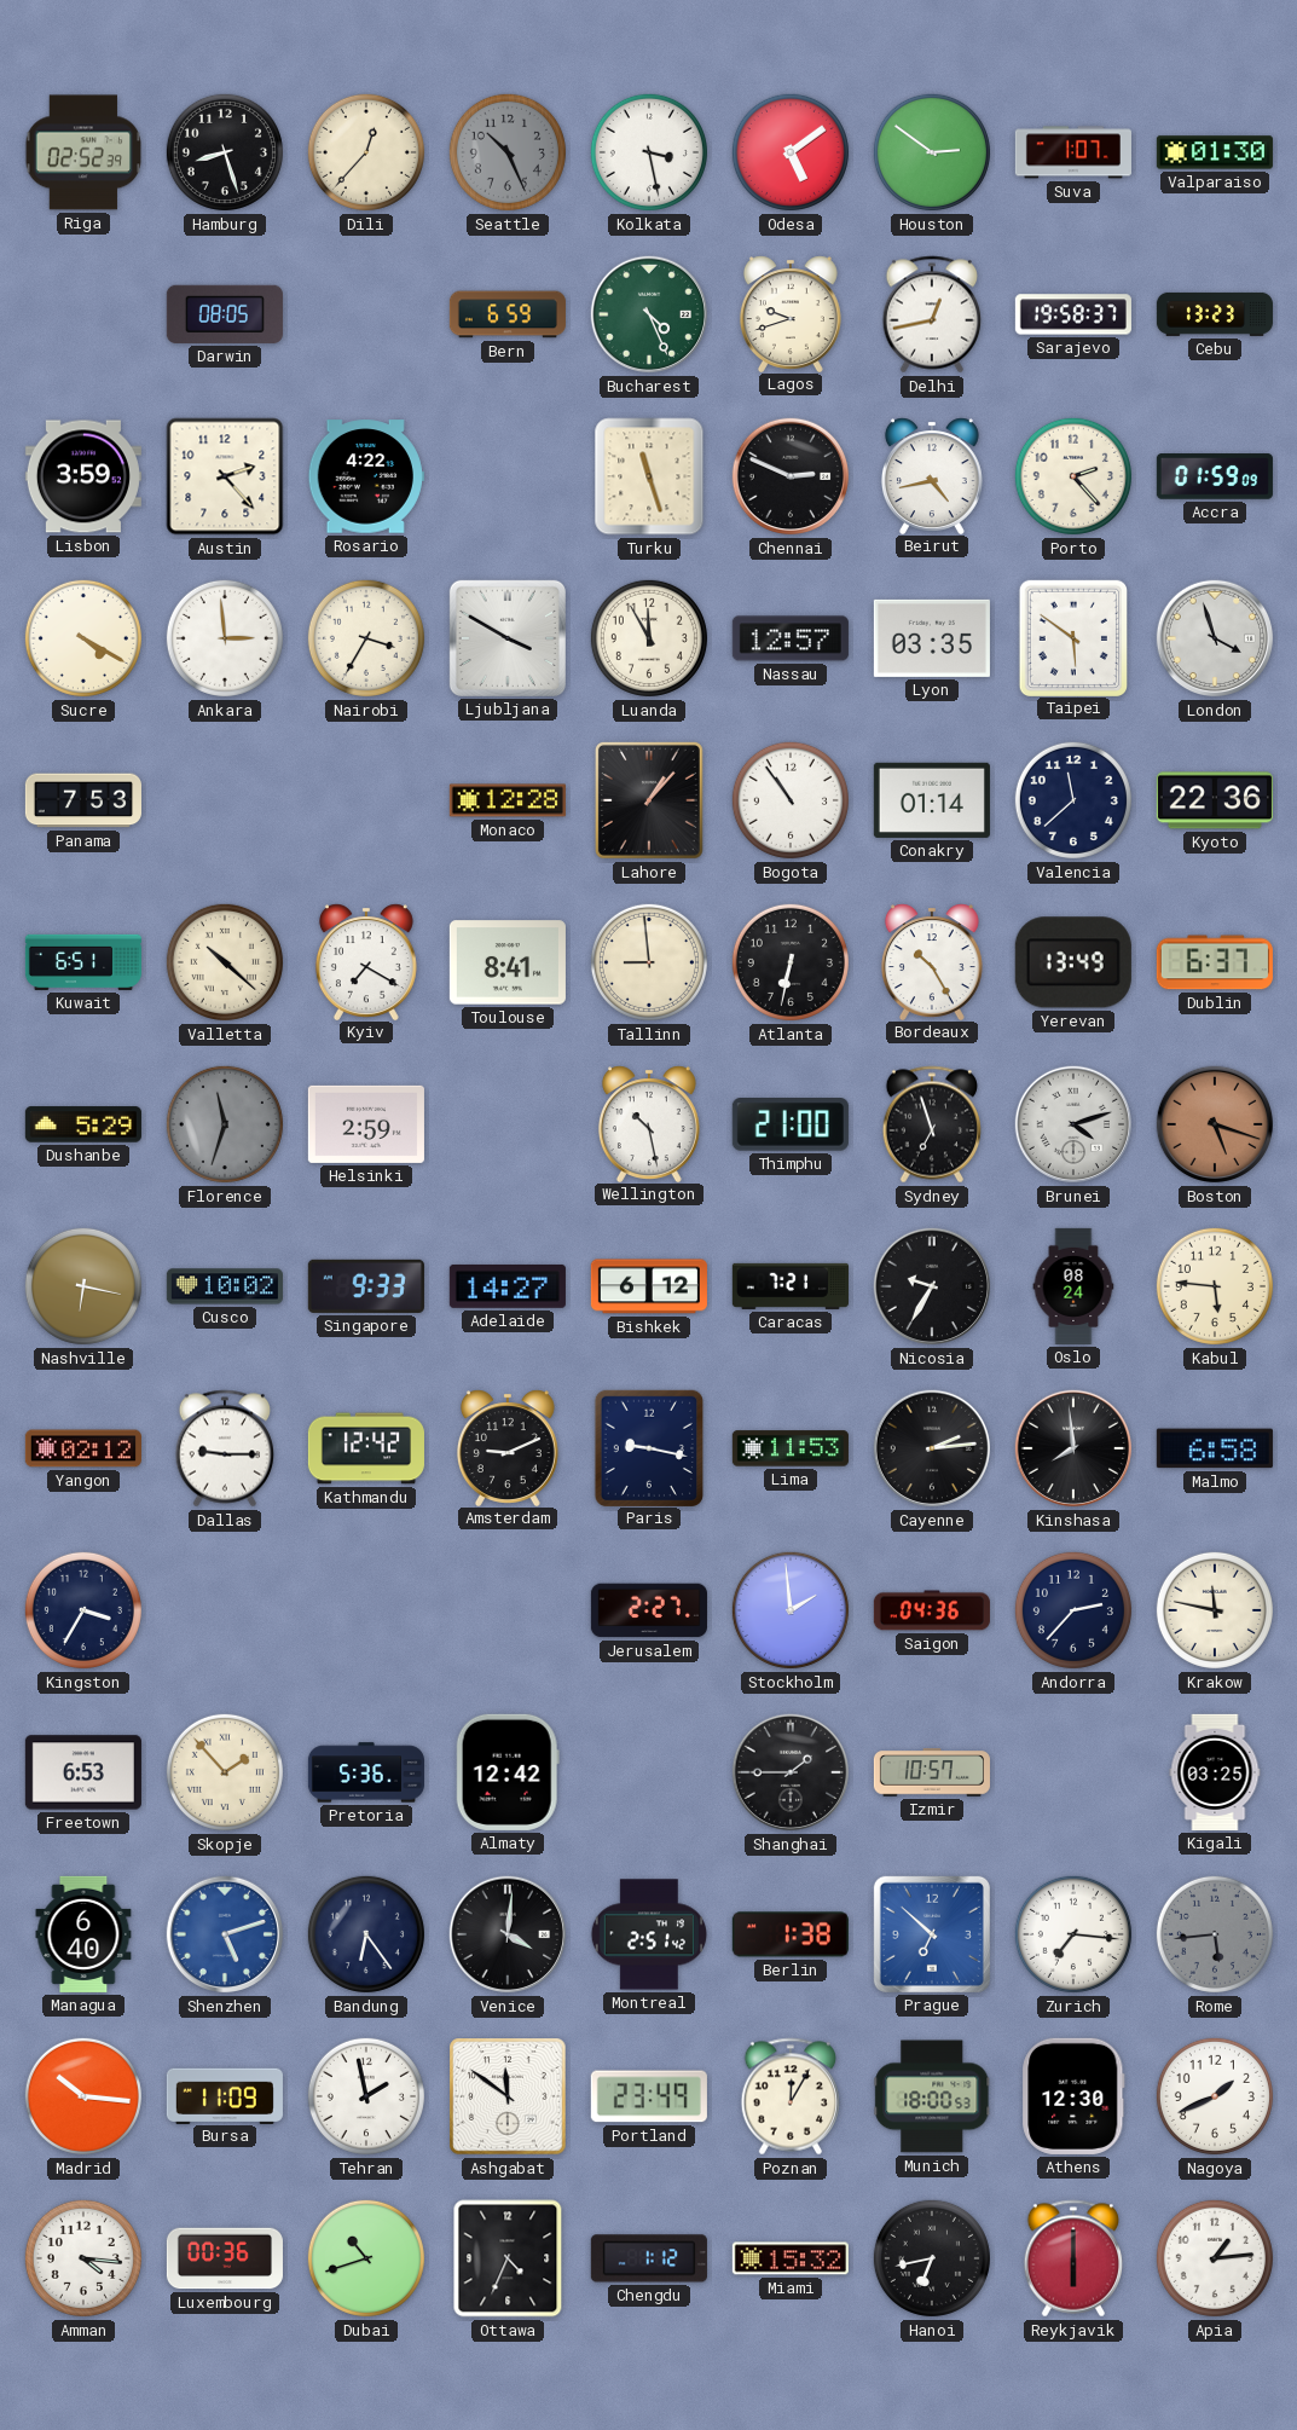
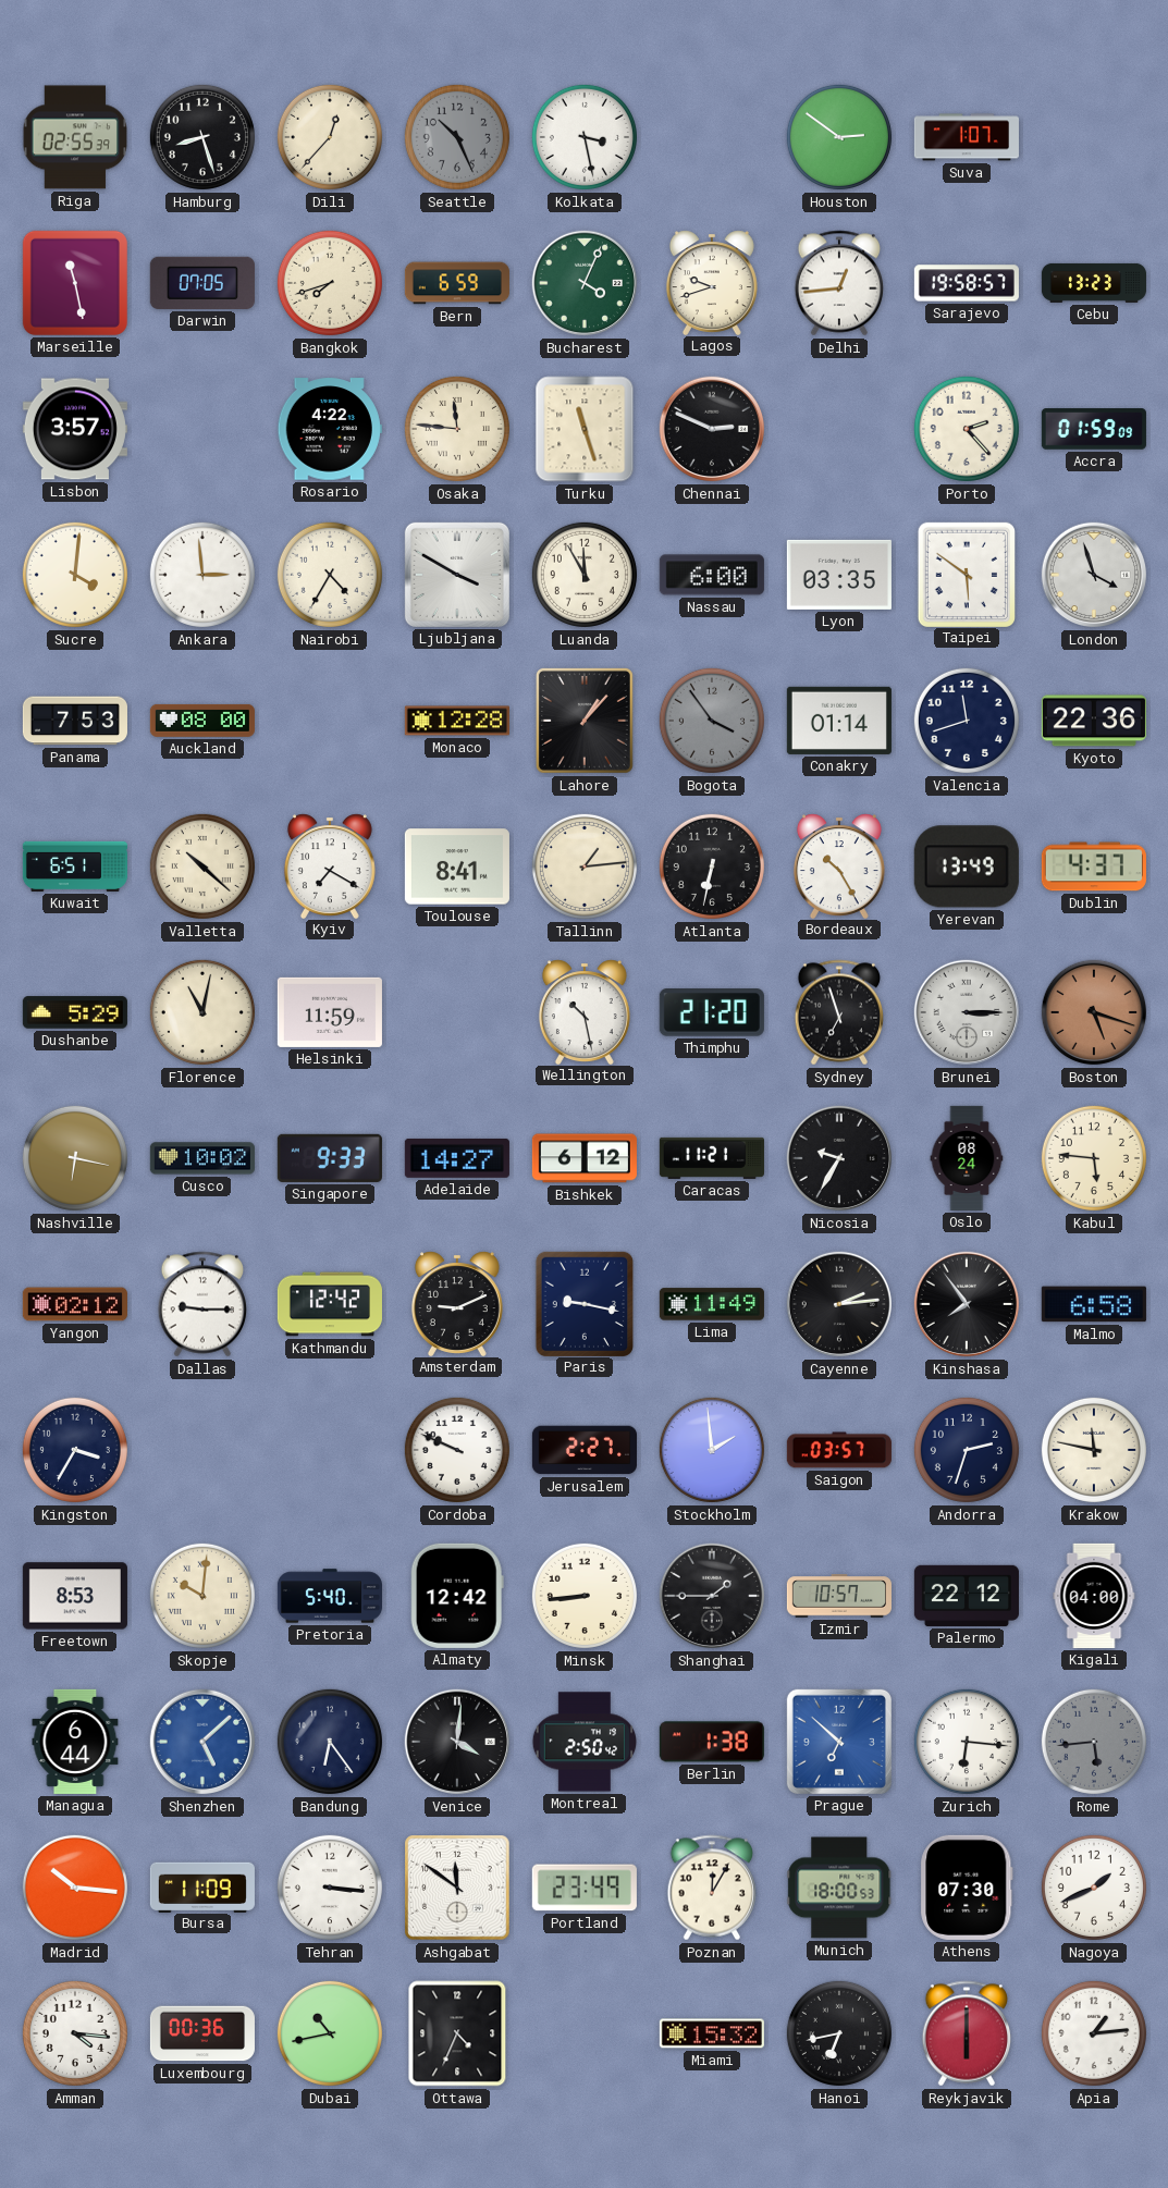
Riga: 02:52 -> 02:55
Odesa: 5:09 -> none
Valparaiso: 01:30 -> none
Marseille: none -> 11:28
Darwin: 08:05 -> 07:05
Bangkok: none -> 7:42
Bucharest: 4:26 -> 4:04
Delhi: 12:43 -> 12:44
Sarajevo: 19:58:37 -> 19:58:57
Lisbon: 3:59 -> 3:57
Austin: 2:23 -> none
Osaka: none -> 11:46
Beirut: 4:43 -> none
Sucre: 4:20 -> 4:01
Nairobi: 3:35 -> 4:35
Nassau: 12:57 -> 6:00
Auckland: none -> 08:00
Bogota: 10:54 -> 3:54
Bogota dial: white -> grey
Valencia: 11:38 -> 11:42
Tallinn: 8:59 -> 1:14
Dublin: 6:37 -> 4:37
Florence: 11:33 -> 11:02
Florence dial: grey -> cream
Helsinki: 2:59 -> 11:59
Thimphu: 21:00 -> 21:20
Brunei: 4:12 -> 3:15
Caracas: 7:21 -> 11:21
Lima: 11:53 -> 11:49
Kinshasa: 7:59 -> 7:54
Cordoba: none -> 9:49
Saigon: 04:36 -> 03:57
Andorra: 2:37 -> 2:33
Freetown: 6:53 -> 8:53
Skopje: 1:53 -> 10:01
Pretoria: 5:36 -> 5:40
Minsk: none -> 8:44
Palermo: none -> 22:12
Kigali: 03:25 -> 04:00
Managua: 6:40 -> 6:44
Shenzhen: 5:12 -> 5:08
Montreal: 2:51 -> 2:50
Zurich: 7:16 -> 6:16
Tehran: 1:58 -> 3:16
Athens: 12:30 -> 07:30
Dubai: 10:42 -> 10:43
Chengdu: 1:12 -> none
